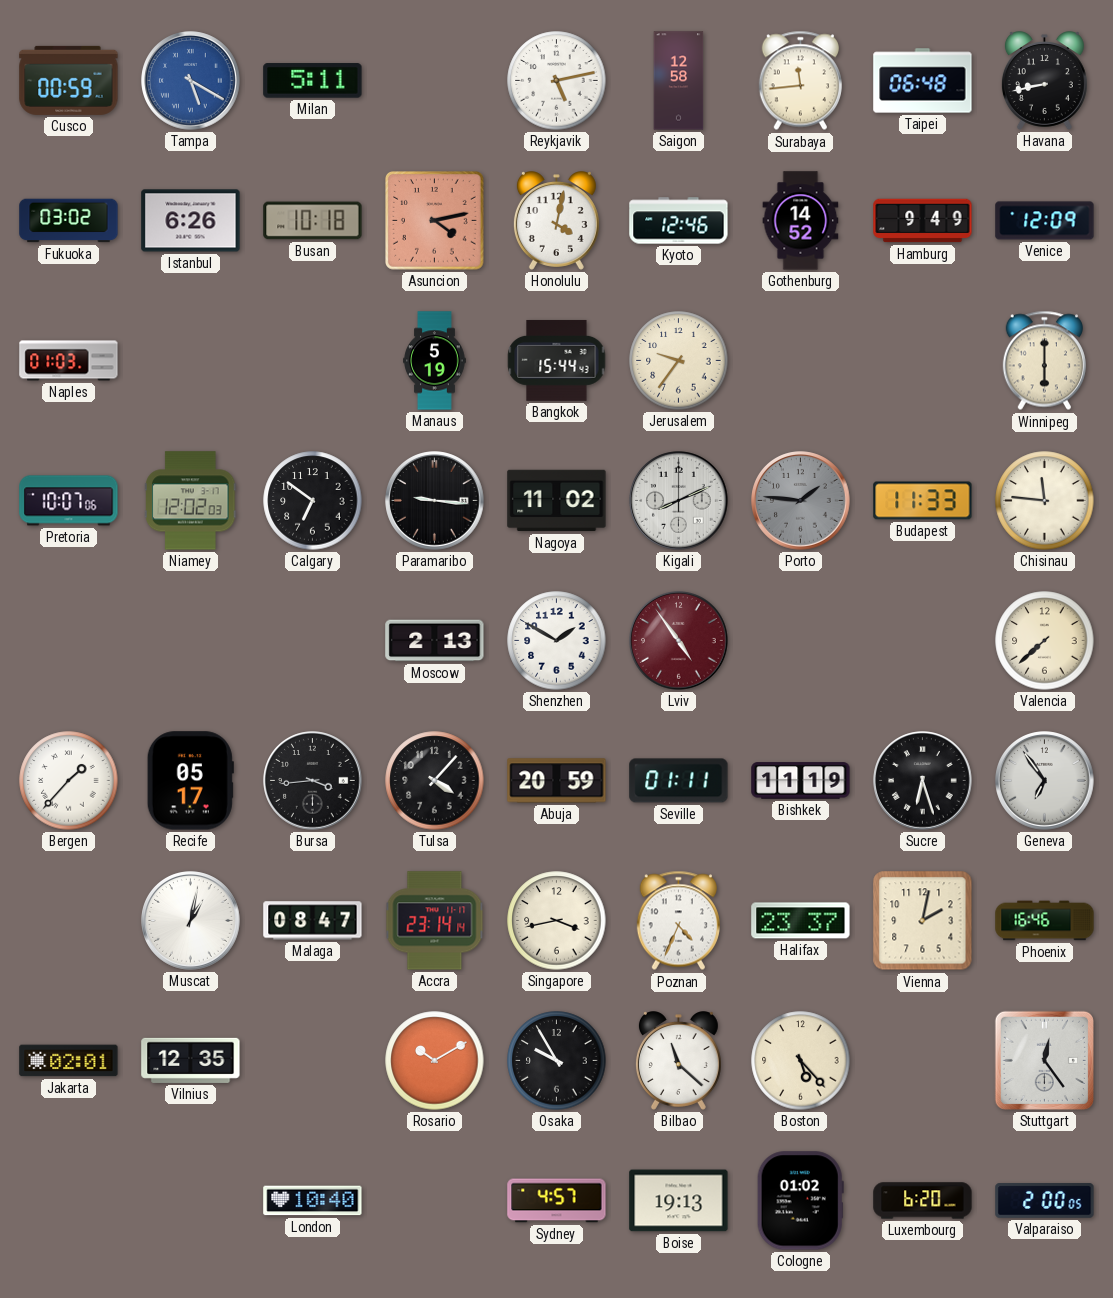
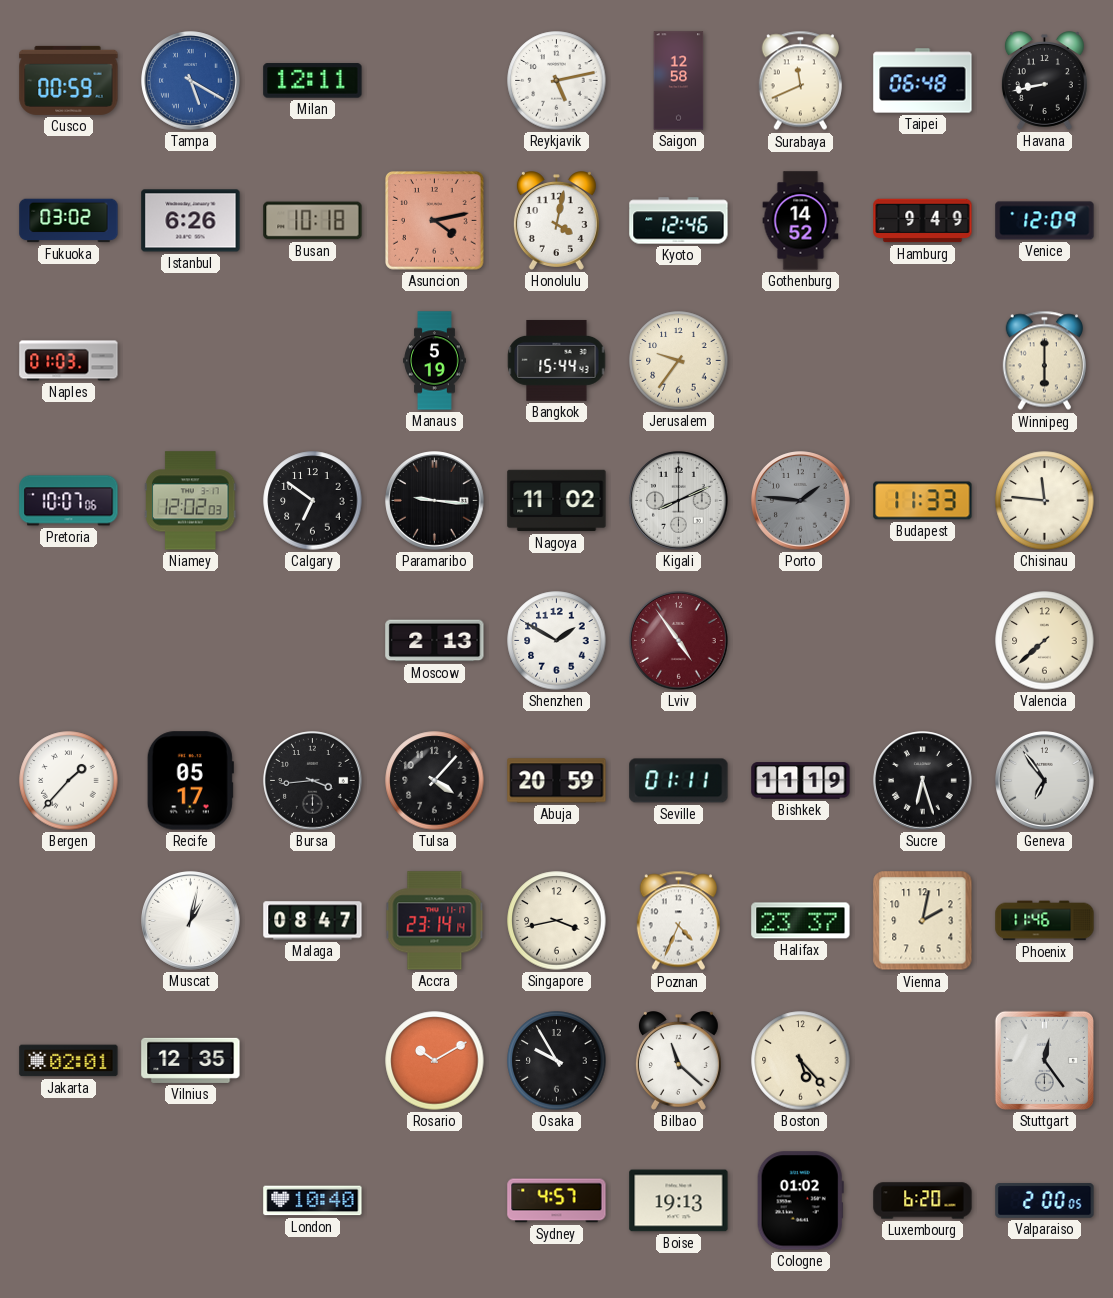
Milan: 5:11 -> 12:11
Surabaya: 11:44 -> 11:41
Phoenix: 16:46 -> 11:46
